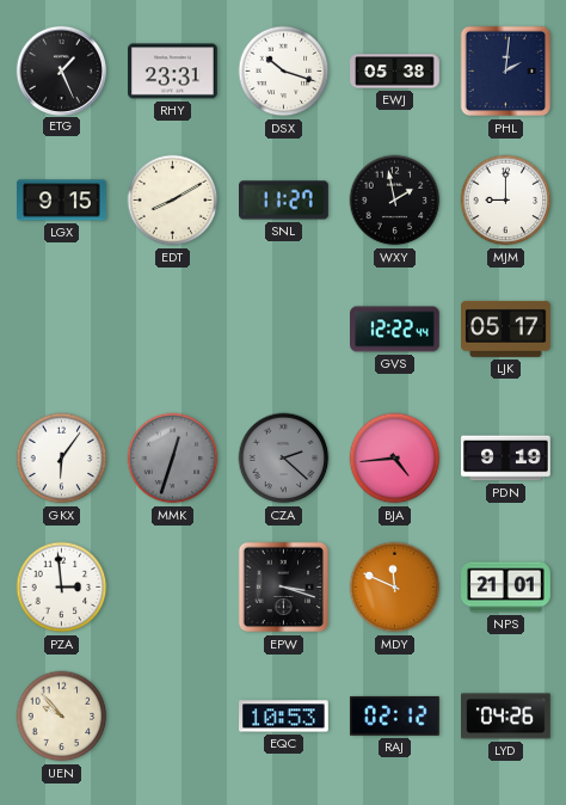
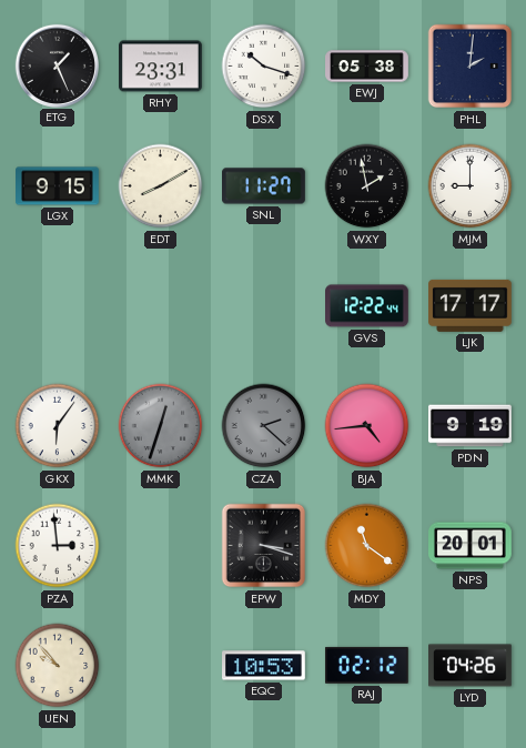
LJK: 05:17 -> 17:17
MDY: 11:49 -> 11:21
NPS: 21:01 -> 20:01
